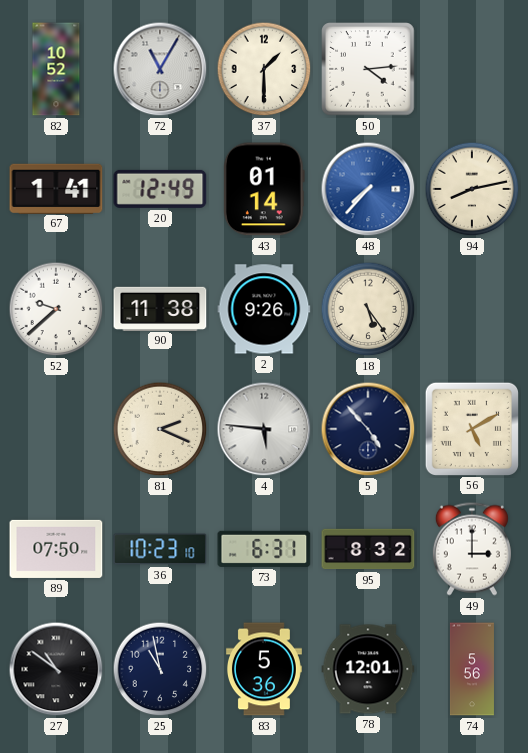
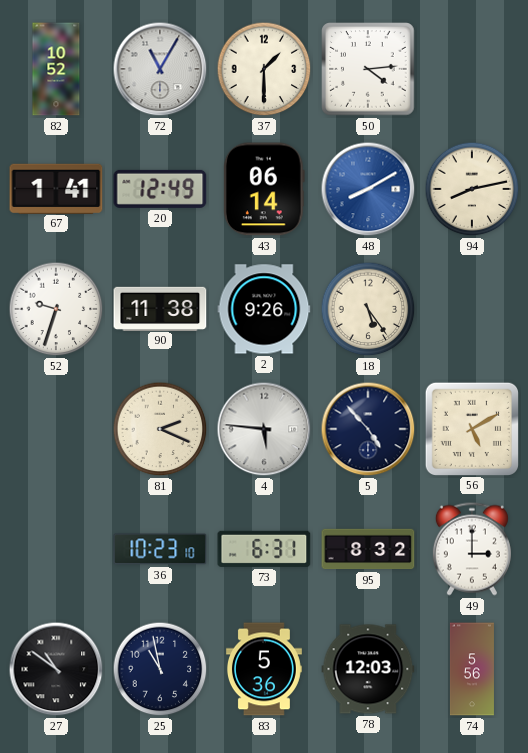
43: 01:14 -> 06:14
48: 7:37 -> 8:10
52: 9:38 -> 9:33
89: 07:50 -> none
78: 12:01 -> 12:03
